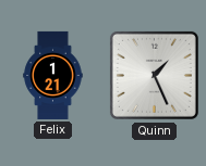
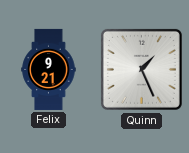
Felix: 1:21 -> 9:21
